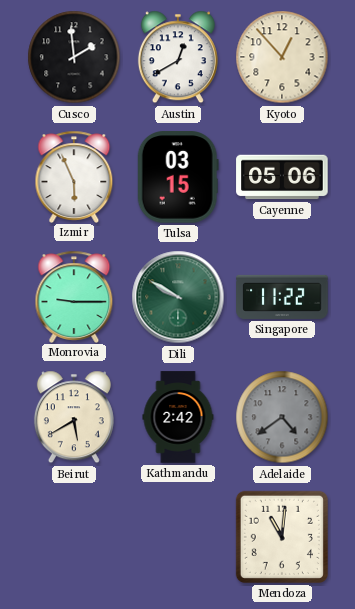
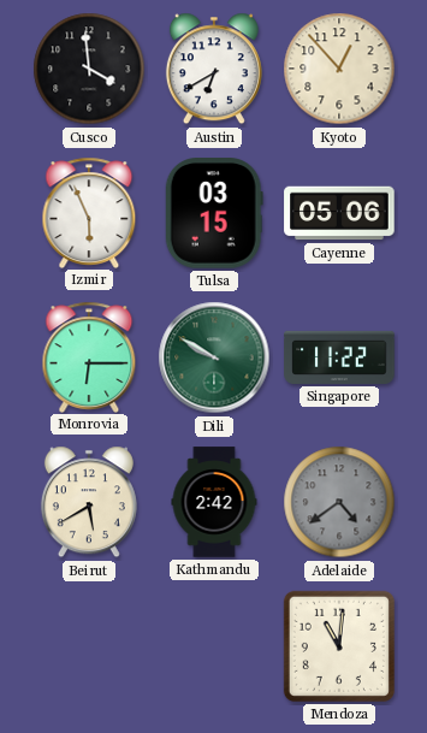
Cusco: 1:59 -> 3:59
Austin: 12:40 -> 6:40
Monrovia: 9:15 -> 6:15
